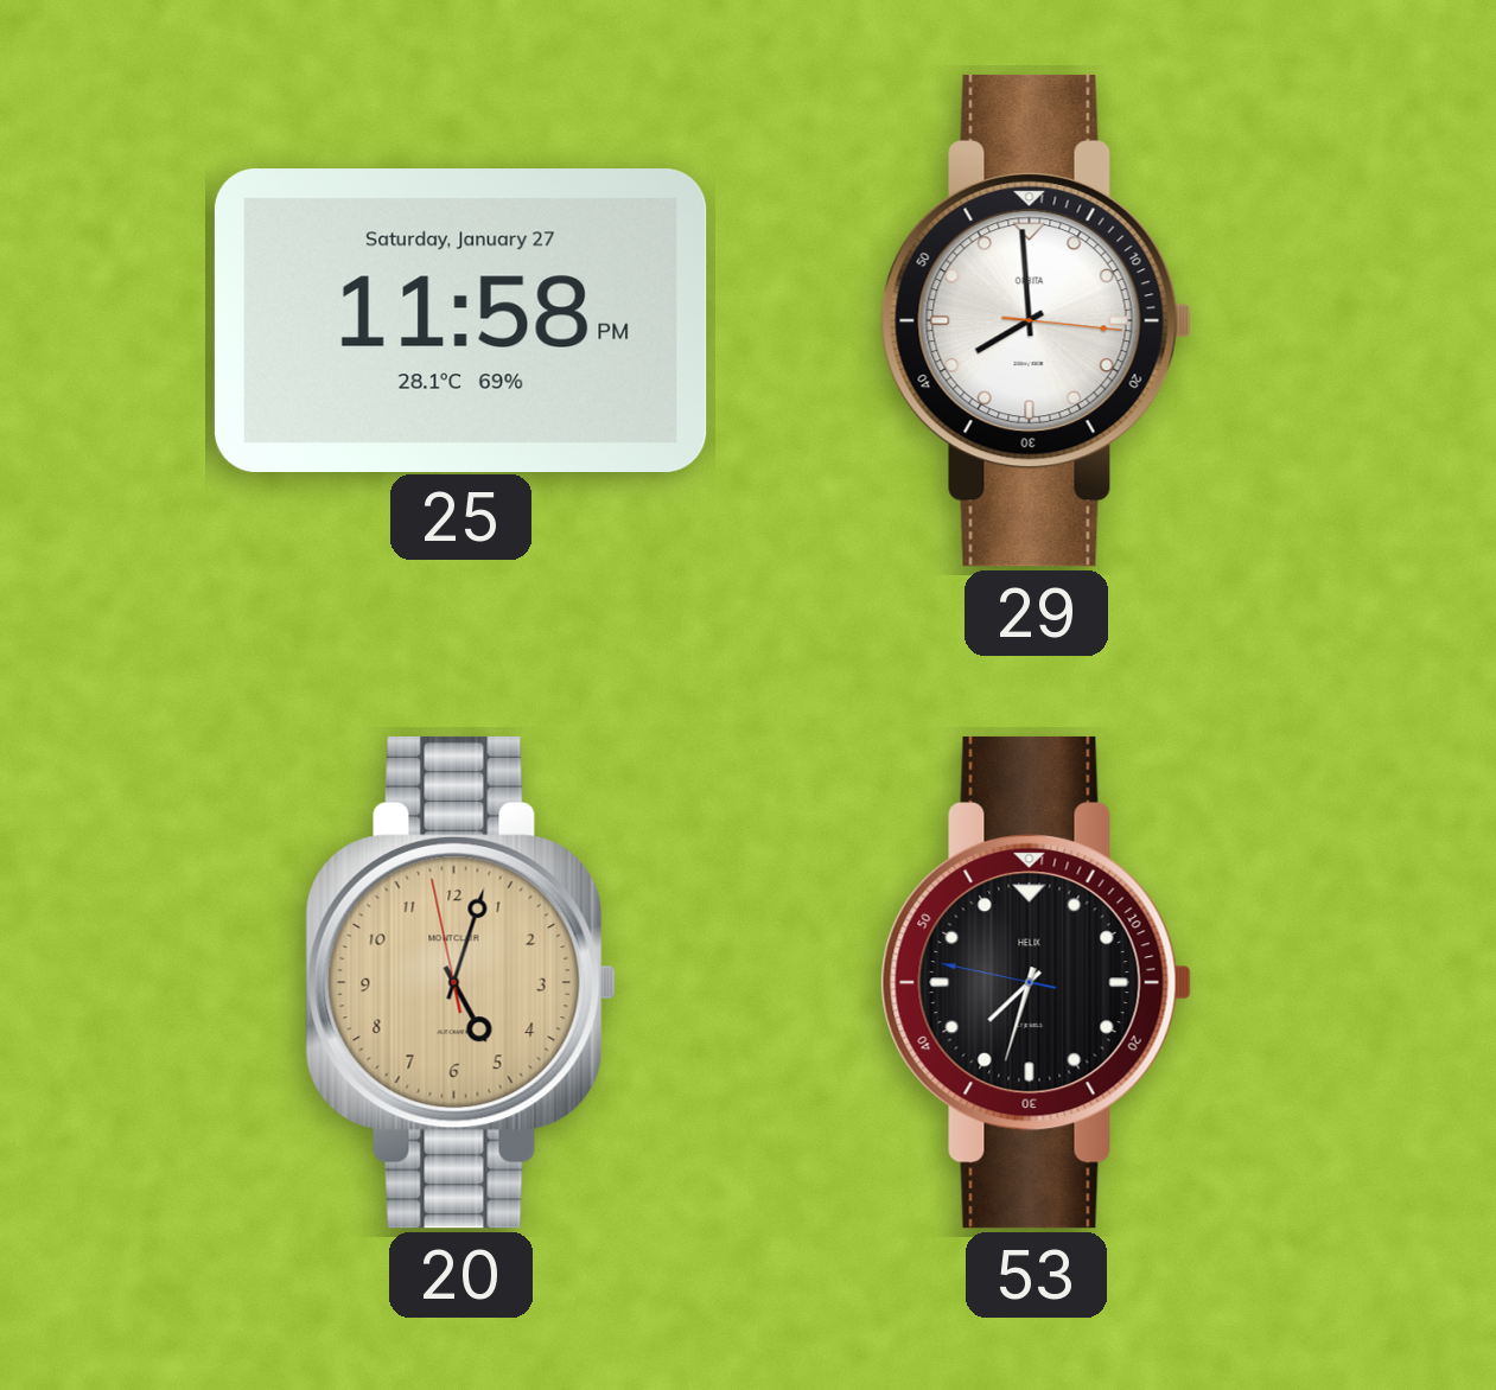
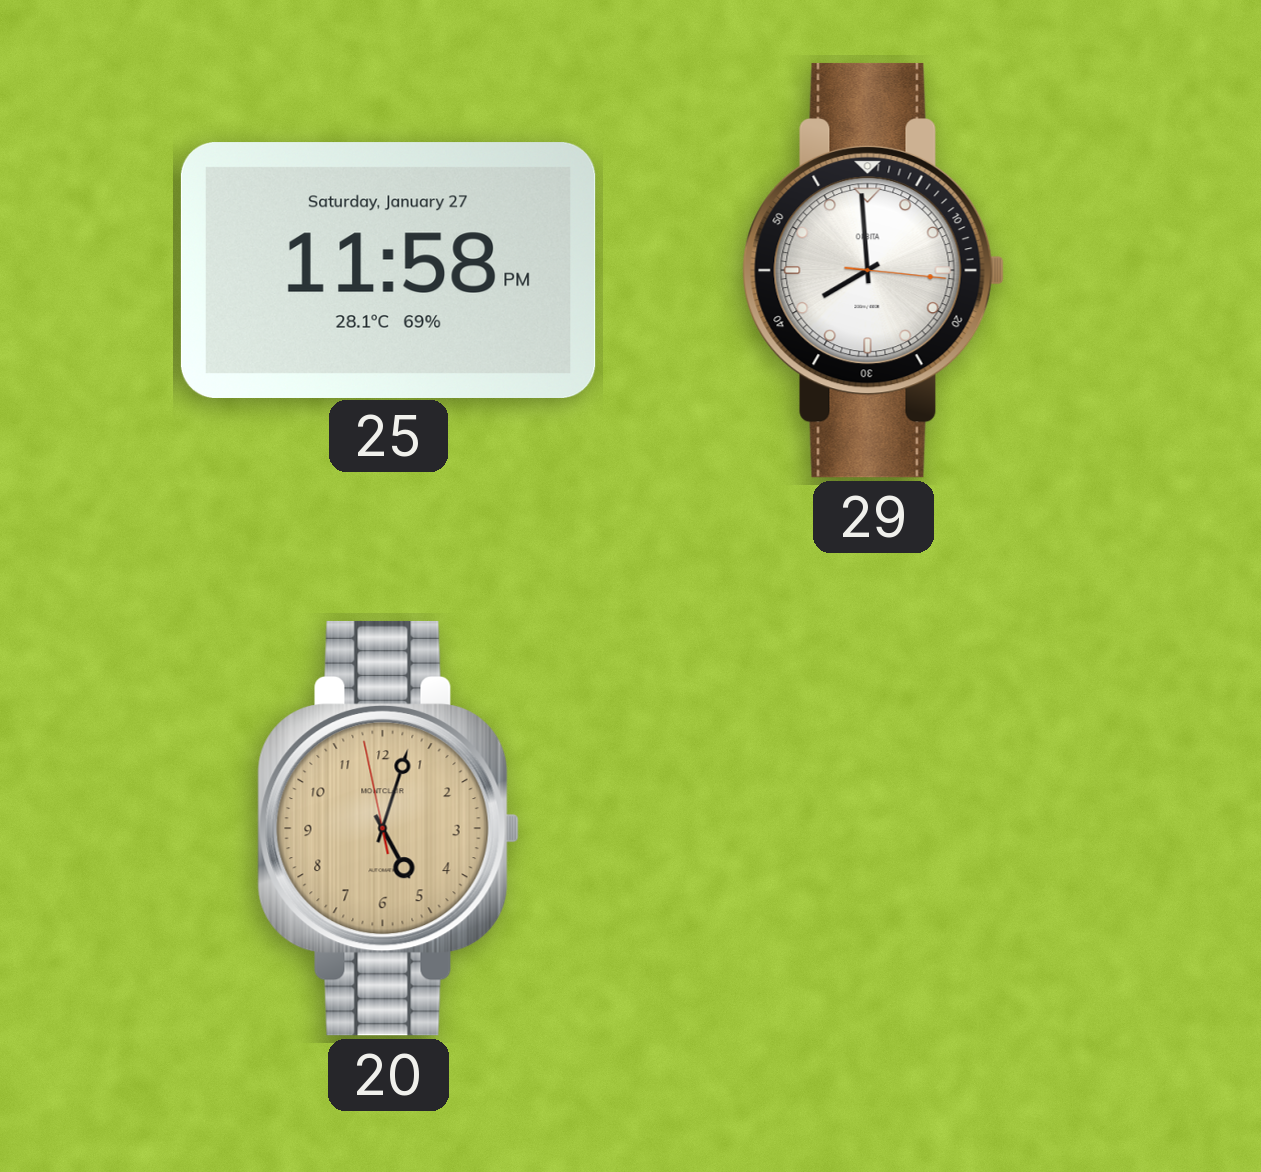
53: 7:32 -> none
